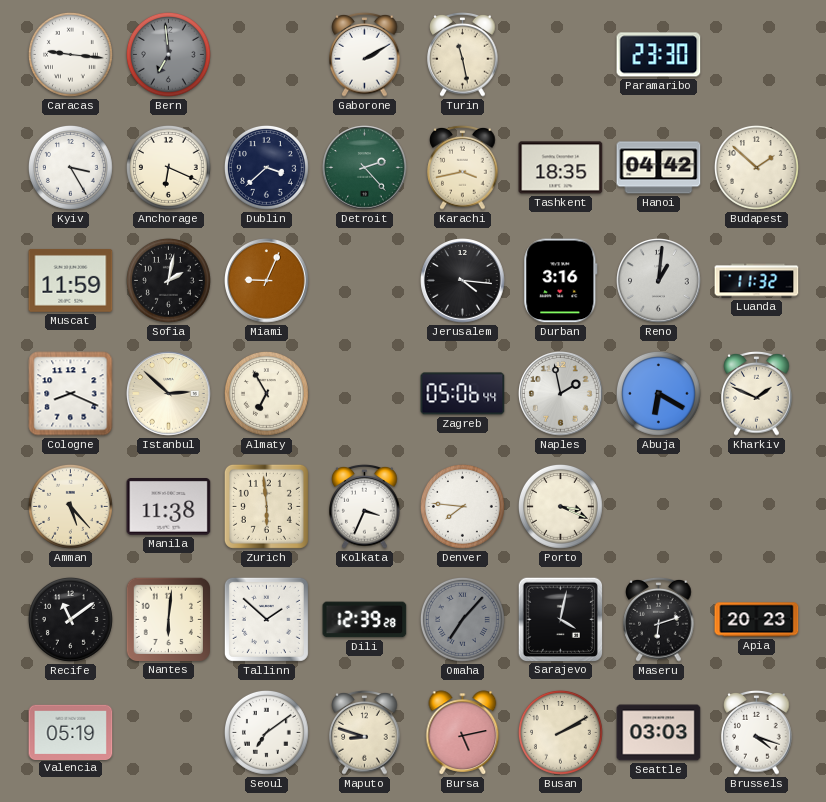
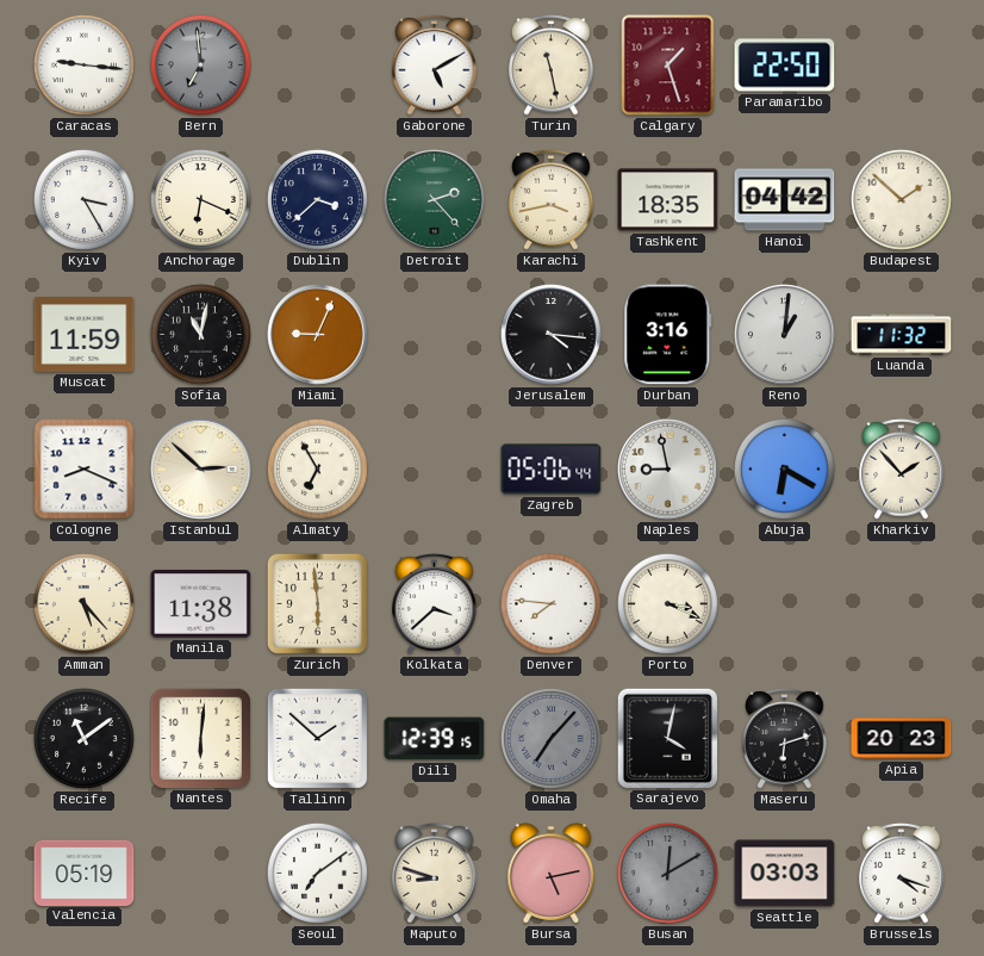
Gaborone: 2:10 -> 5:10
Calgary: none -> 1:27
Paramaribo: 23:30 -> 22:50
Sofia: 2:02 -> 11:02
Naples: 1:58 -> 8:58
Kharkiv: 1:49 -> 1:53
Kolkata: 3:34 -> 3:38
Dili: 12:39:28 -> 12:39:15
Busan: 2:10 -> 12:10
Busan dial: cream -> grey
